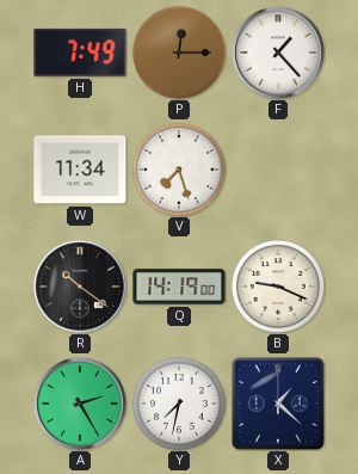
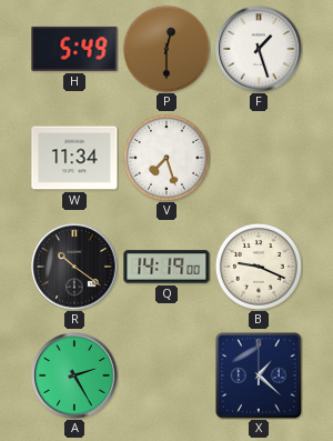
H: 7:49 -> 5:49
P: 12:15 -> 12:30
F: 1:23 -> 1:27
Y: 7:32 -> none
